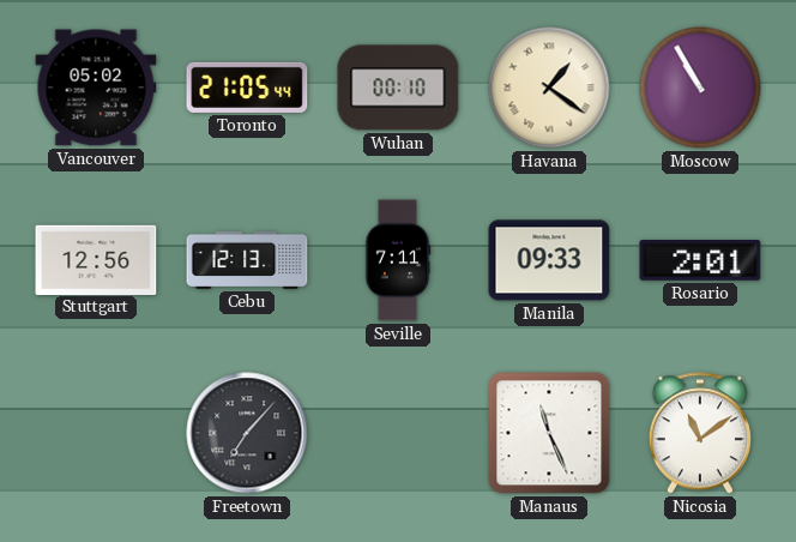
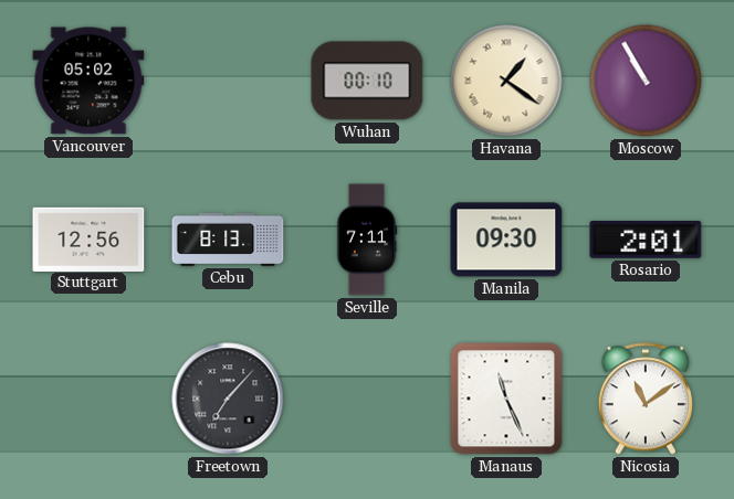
Toronto: 21:05 -> none
Cebu: 12:13 -> 8:13
Manila: 09:33 -> 09:30
